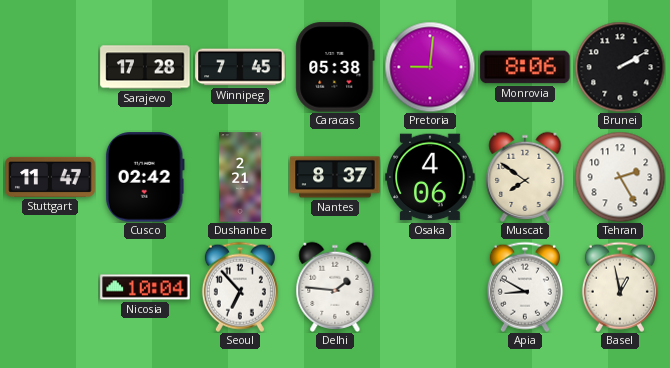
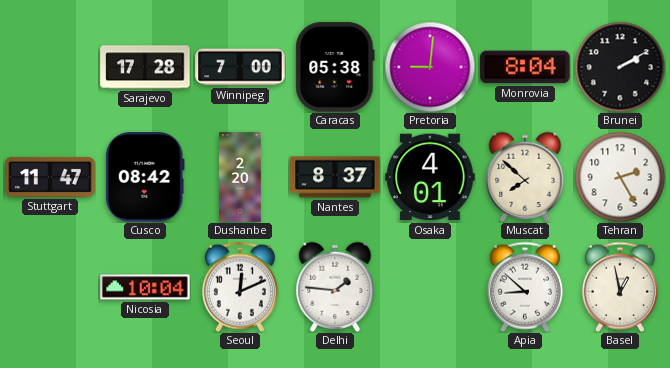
Winnipeg: 7:45 -> 7:00
Monrovia: 8:06 -> 8:04
Cusco: 02:42 -> 08:42
Dushanbe: 2:21 -> 2:20
Osaka: 4:06 -> 4:01
Muscat: 7:51 -> 7:52
Seoul: 6:53 -> 12:11
Apia: 8:50 -> 8:52
